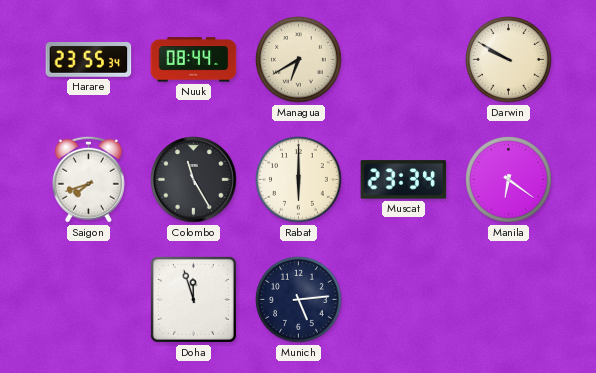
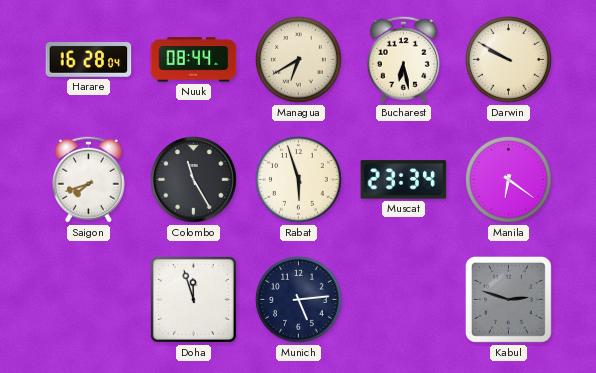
Harare: 23:55 -> 16:28
Bucharest: none -> 6:28
Rabat: 6:00 -> 5:57
Kabul: none -> 2:48
